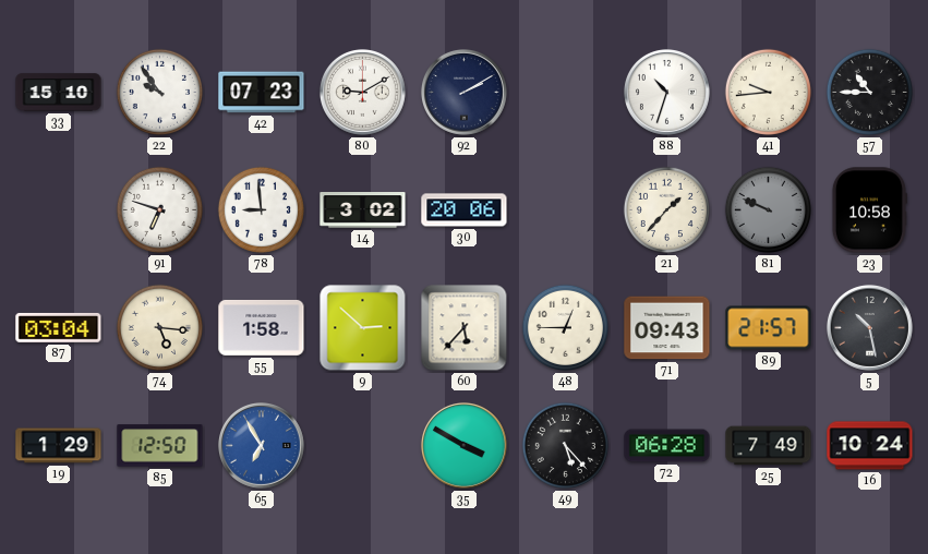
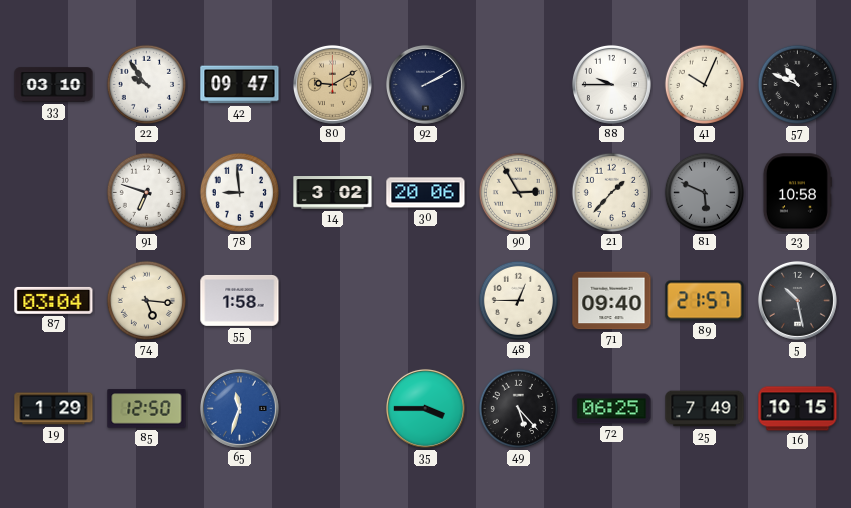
33: 15:10 -> 03:10
42: 07:23 -> 09:47
80 dial: white -> champagne
88: 10:33 -> 9:45
41: 9:44 -> 10:04
57: 10:45 -> 10:49
90: none -> 2:55
81: 9:49 -> 5:49
9: 2:52 -> none
60: 5:37 -> none
71: 09:43 -> 09:40
65: 6:55 -> 11:33
35: 3:50 -> 3:45
72: 06:28 -> 06:25
16: 10:24 -> 10:15
